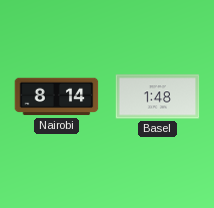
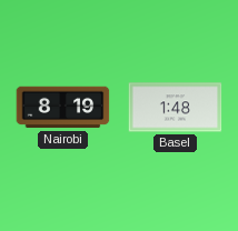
Nairobi: 8:14 -> 8:19
